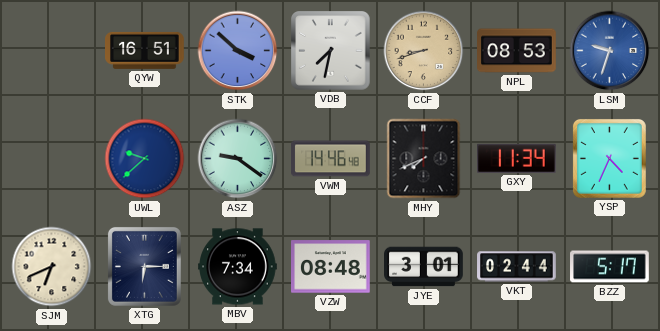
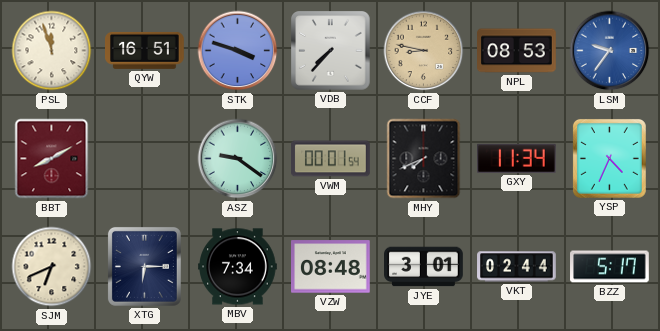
PSL: none -> 11:57
STK: 3:52 -> 3:48
VDB: 7:32 -> 7:37
CCF: 8:42 -> 8:47
LSM: 9:33 -> 9:36
BBT: none -> 8:10
UWL: 9:38 -> none
VWM: 14:46 -> 00:01
